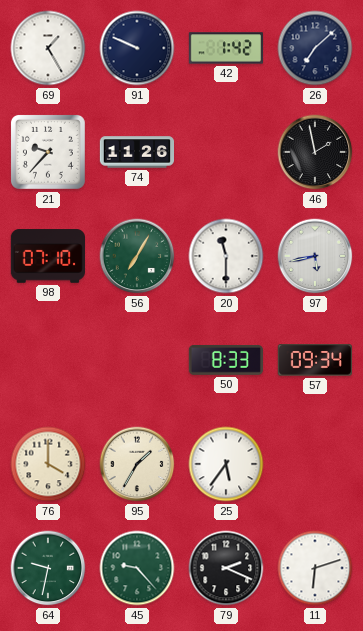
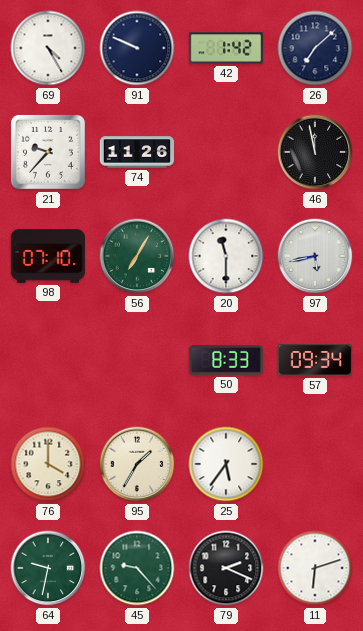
69: 1:25 -> 4:25
46: 1:58 -> 11:58
